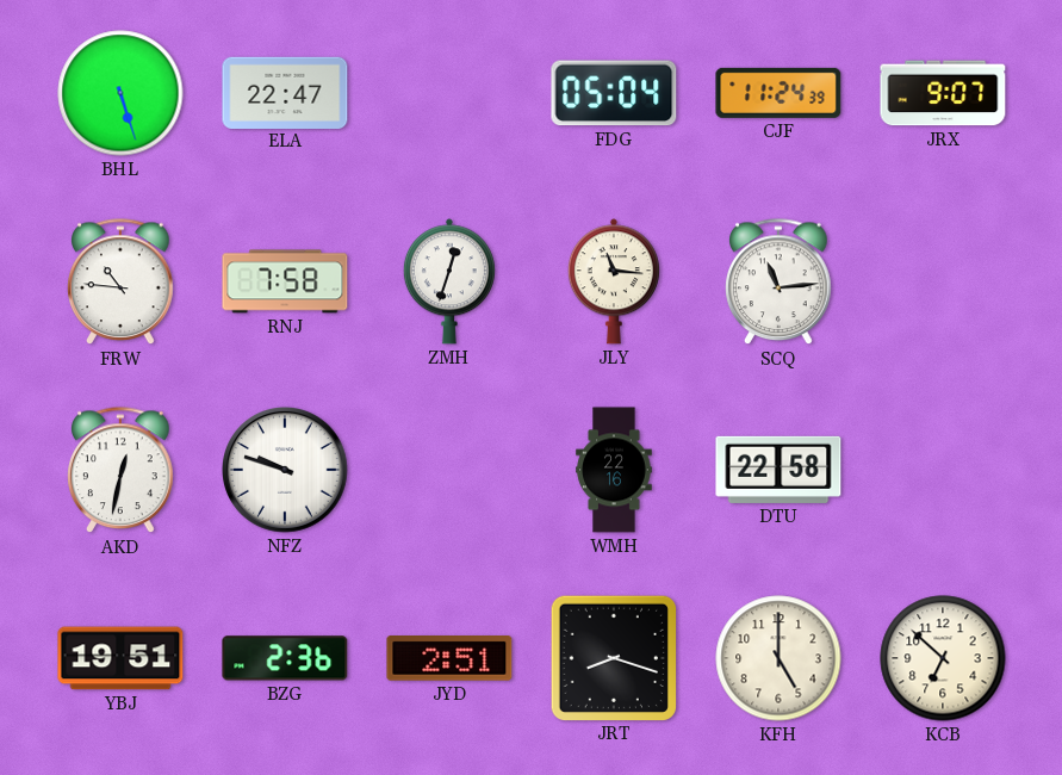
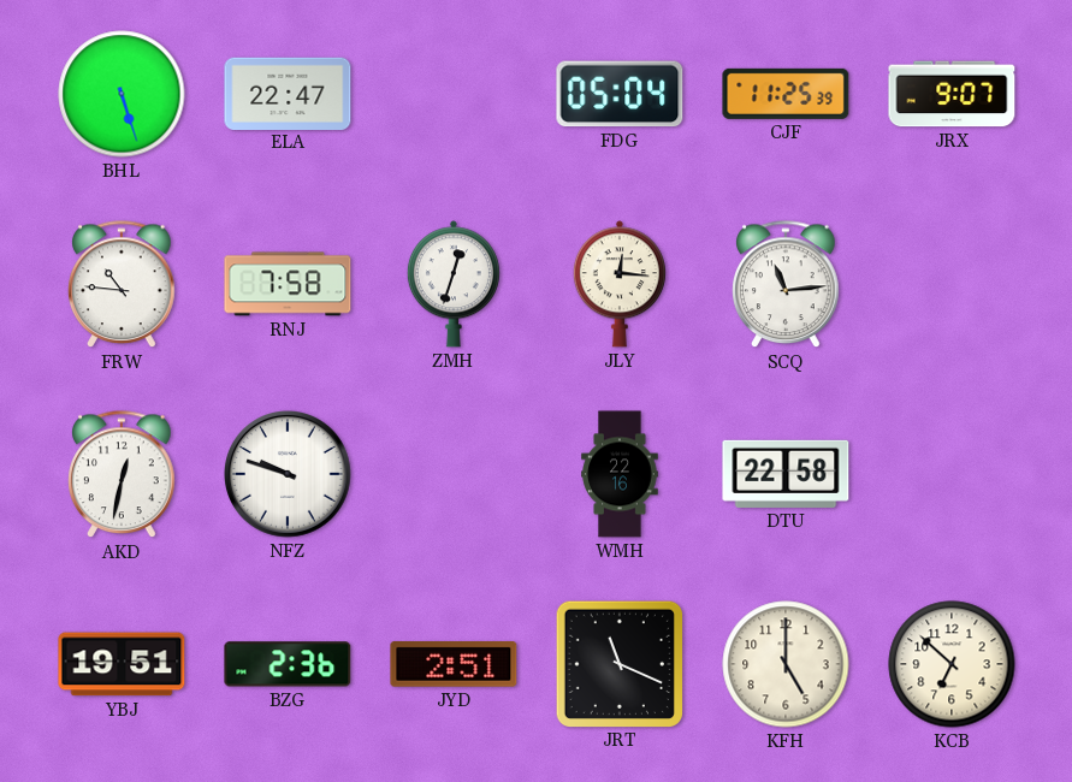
CJF: 11:24 -> 11:25
JLY: 11:16 -> 12:16
JRT: 8:18 -> 11:19
